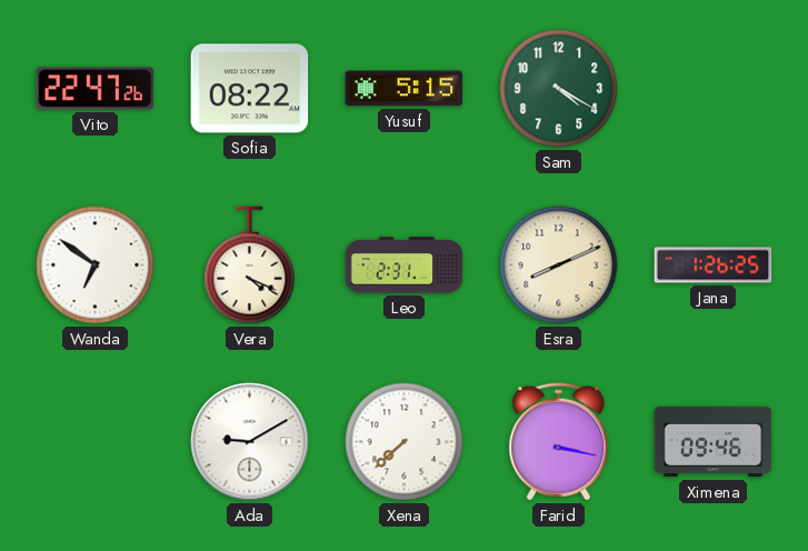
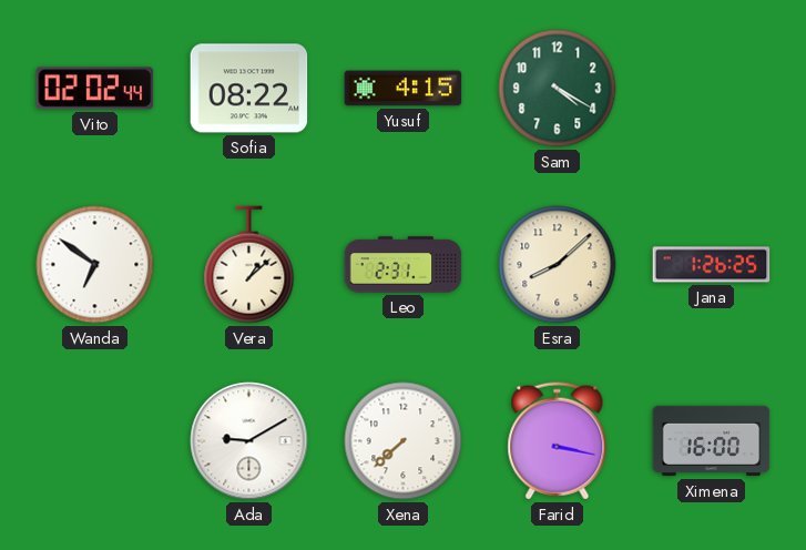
Vito: 22:47 -> 02:02
Yusuf: 5:15 -> 4:15
Vera: 4:19 -> 1:08
Esra: 8:11 -> 8:08
Ximena: 09:46 -> 16:00
